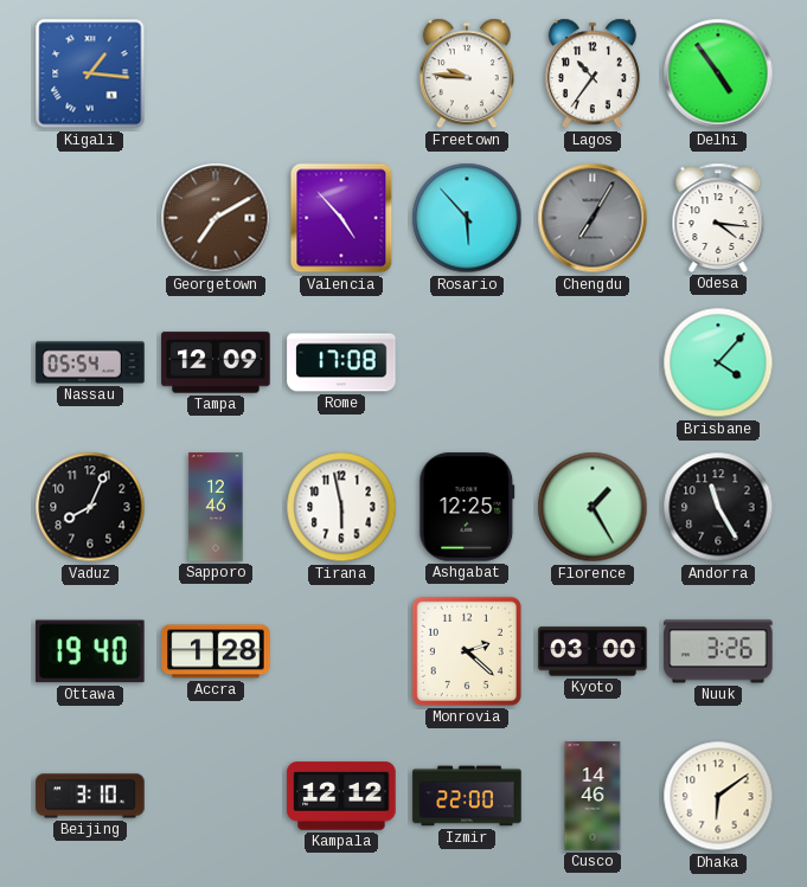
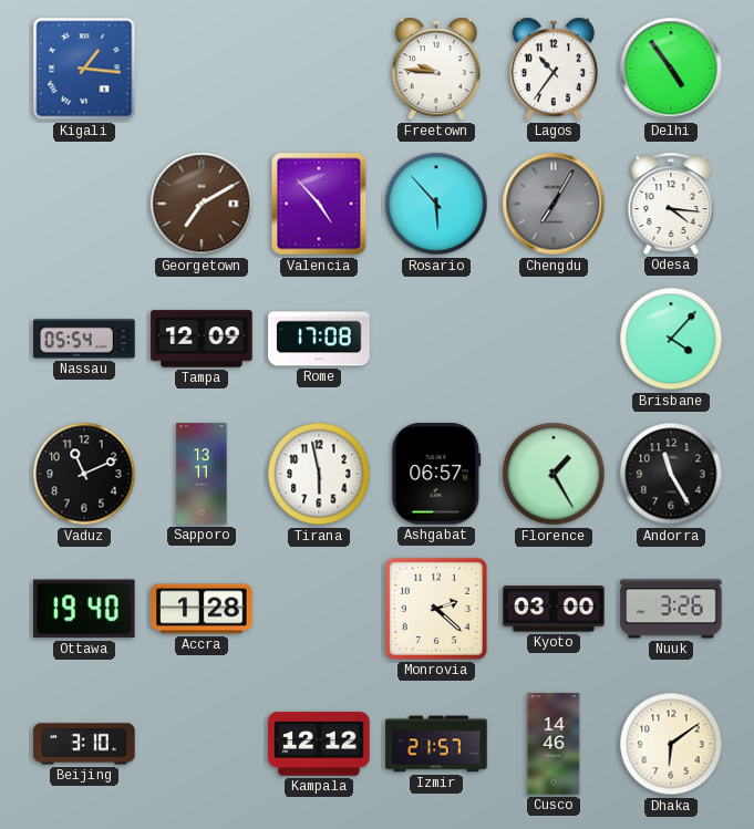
Vaduz: 8:04 -> 11:11
Sapporo: 12:46 -> 13:11
Ashgabat: 12:25 -> 06:57
Izmir: 22:00 -> 21:57
